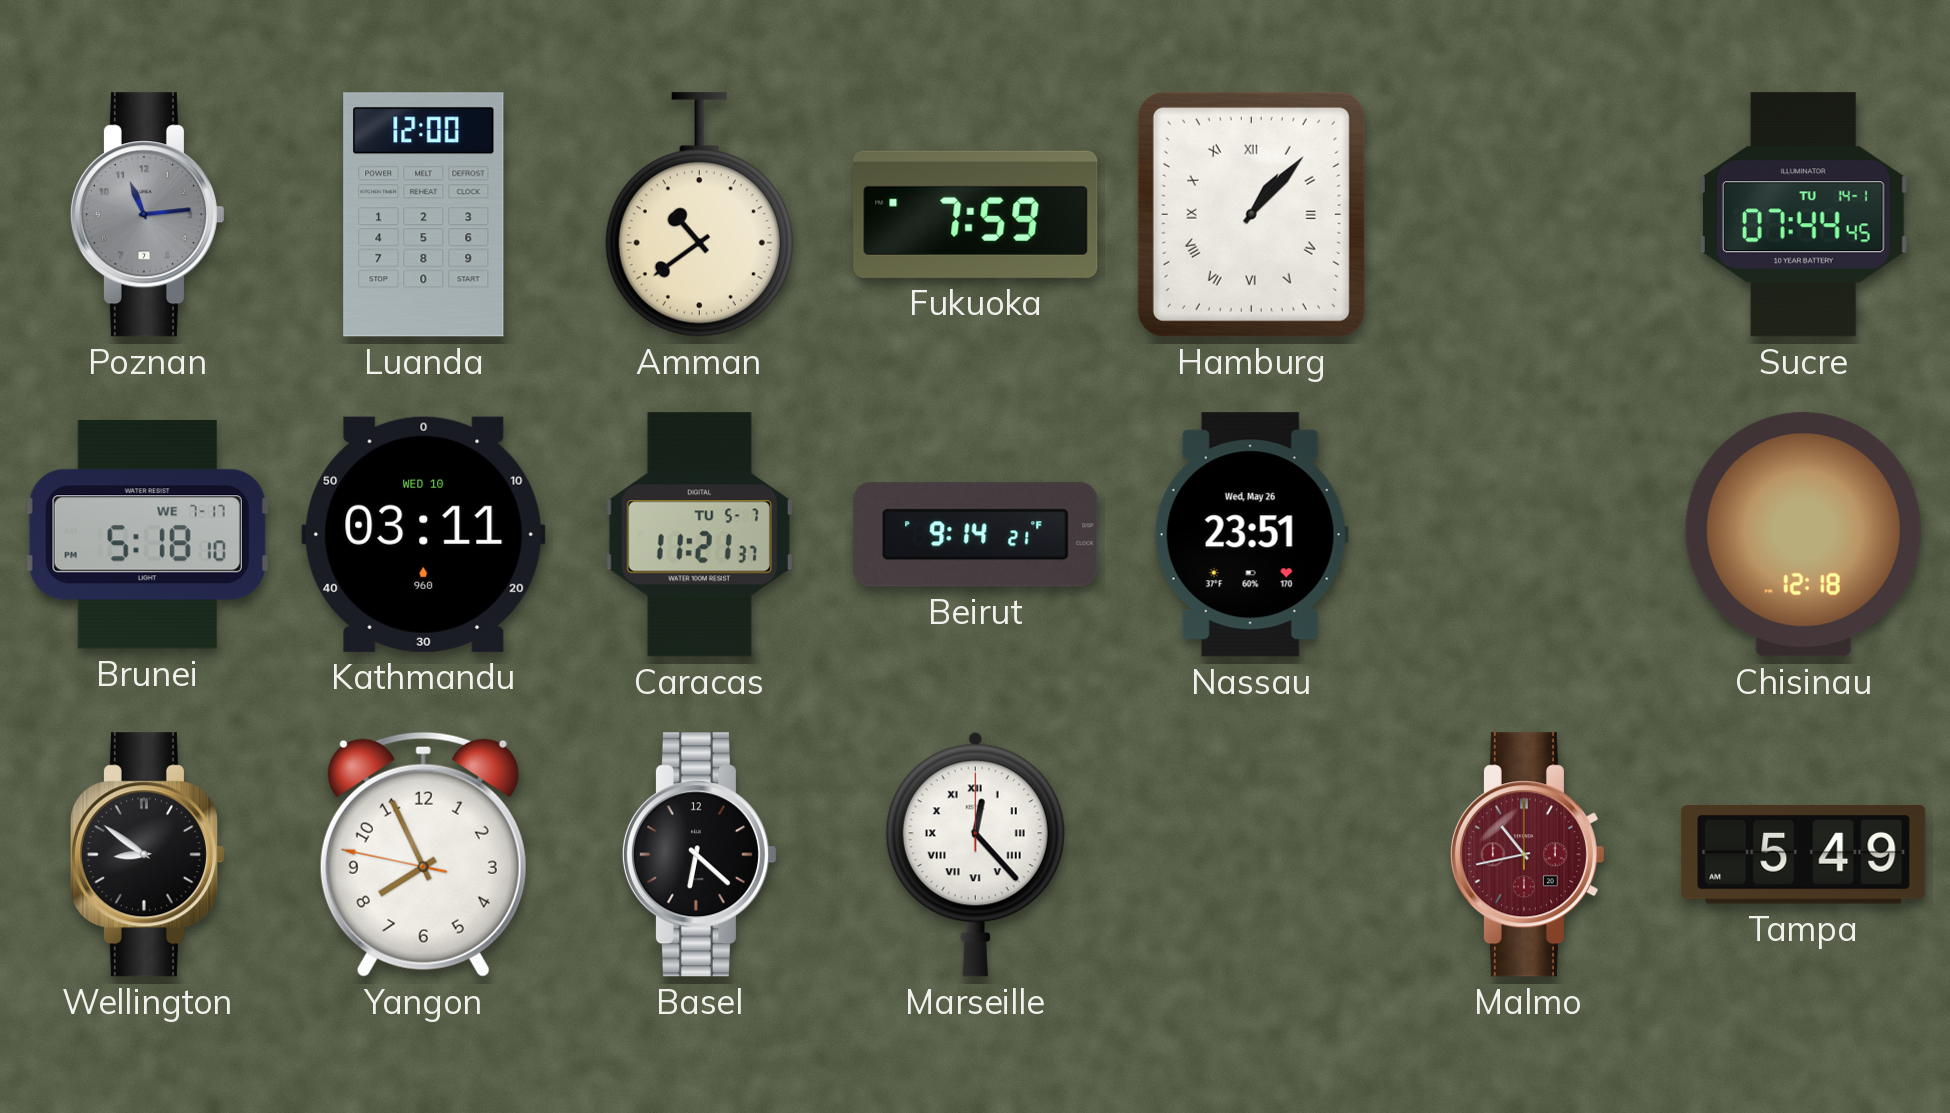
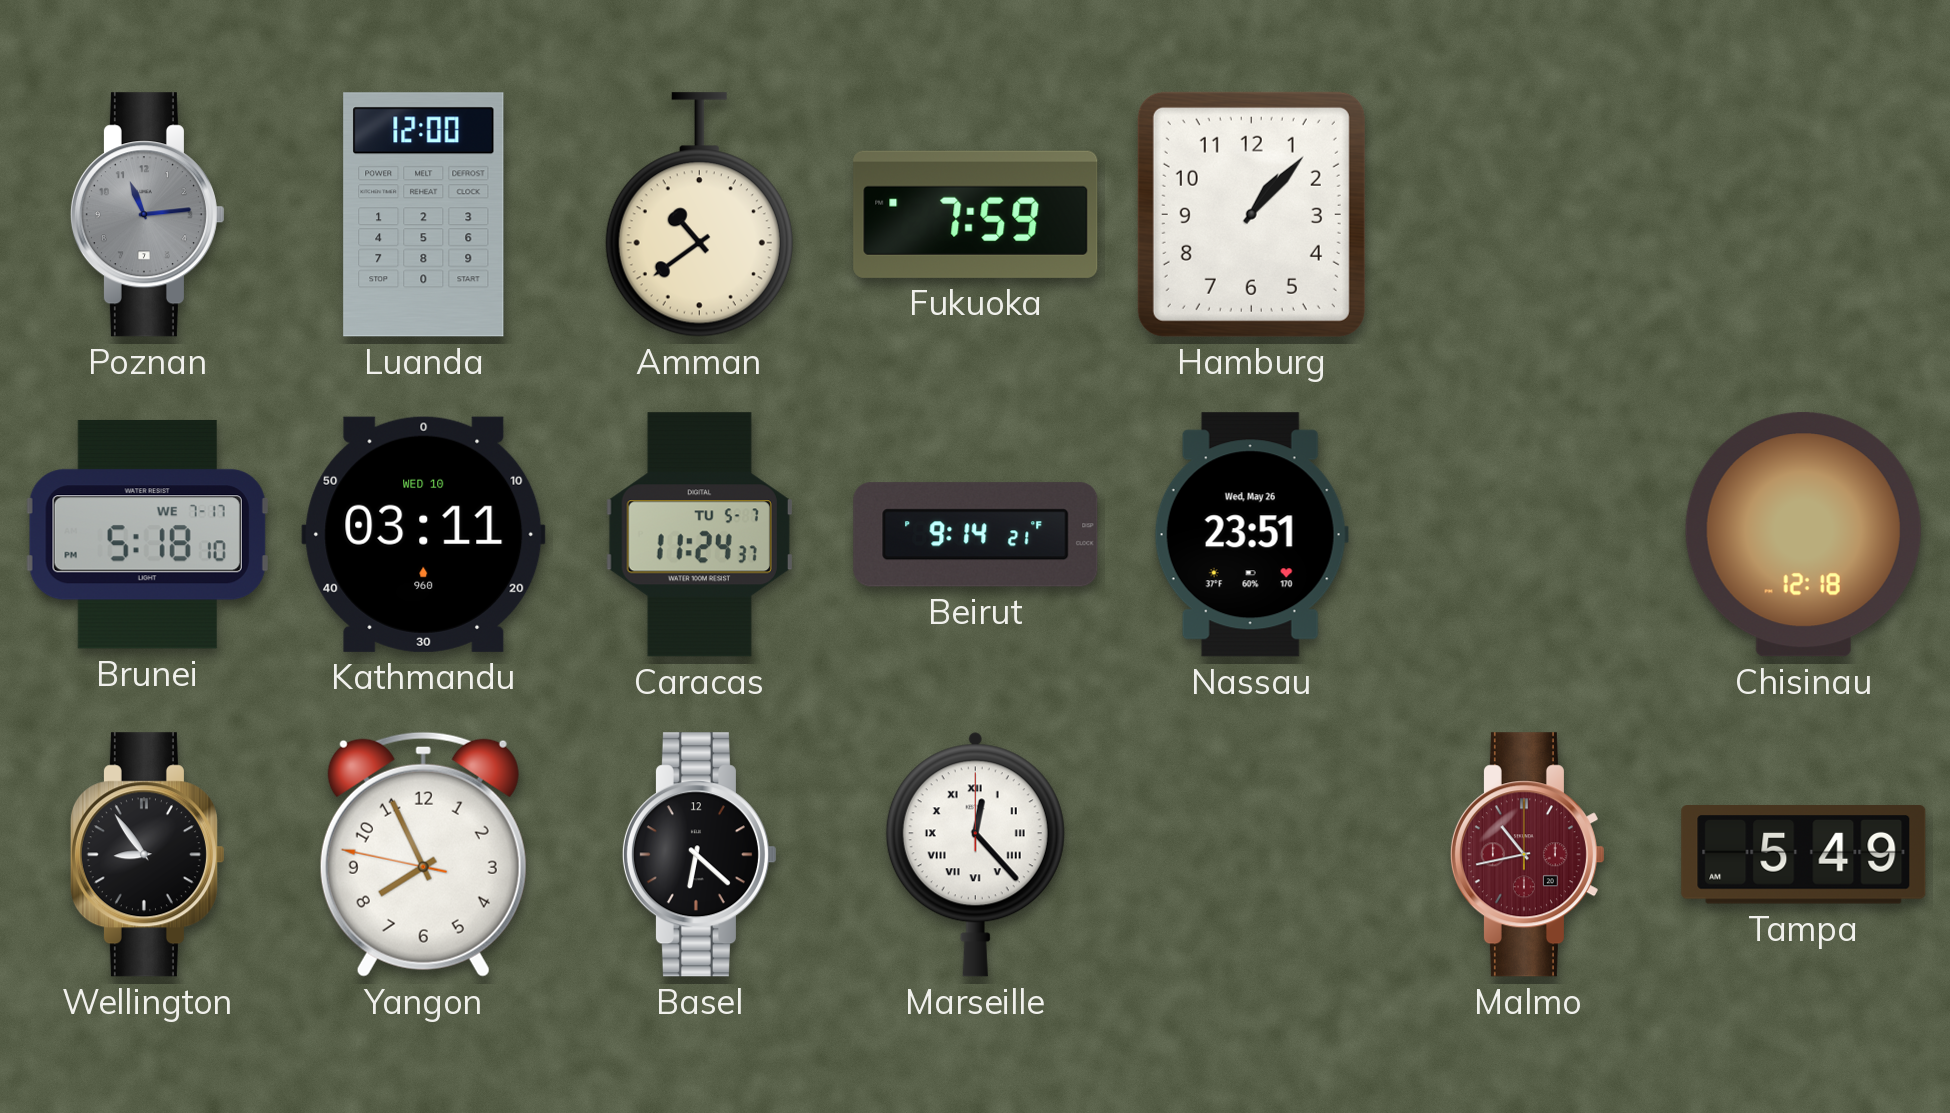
Hamburg numerals: Roman -> Arabic
Sucre: 07:44 -> none
Caracas: 11:21 -> 11:24
Wellington: 8:51 -> 8:54
